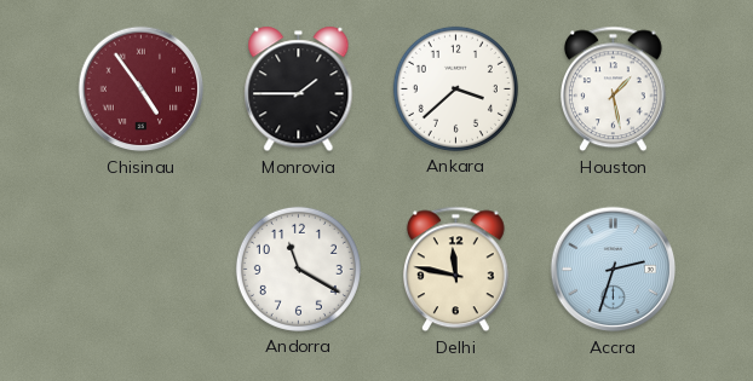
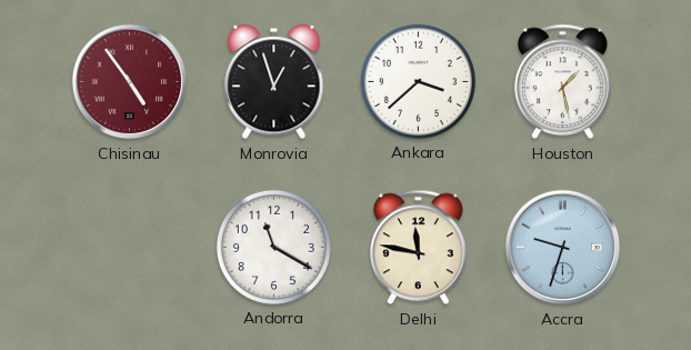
Monrovia: 1:45 -> 12:57
Accra: 2:33 -> 9:33
